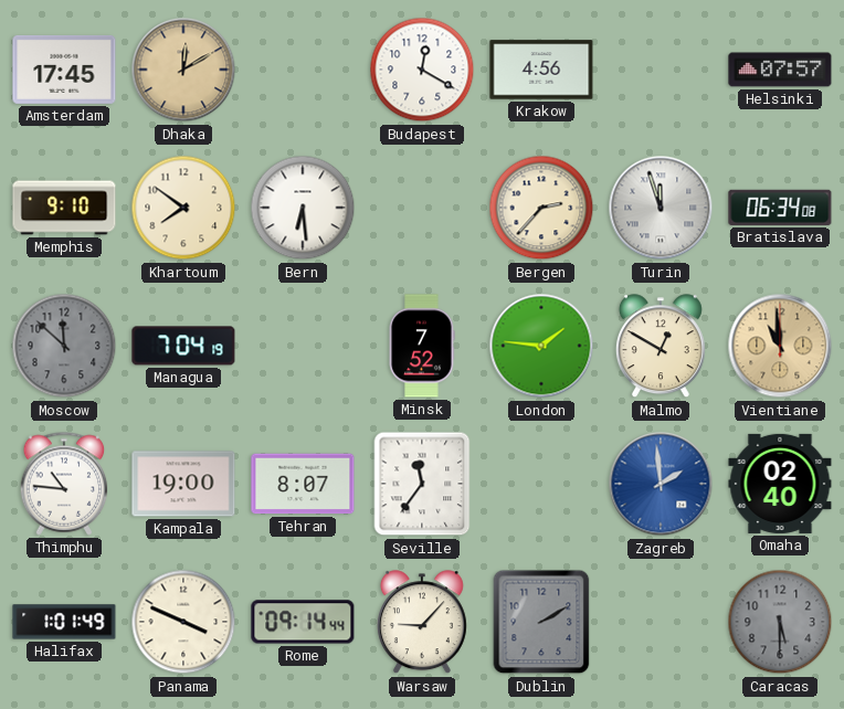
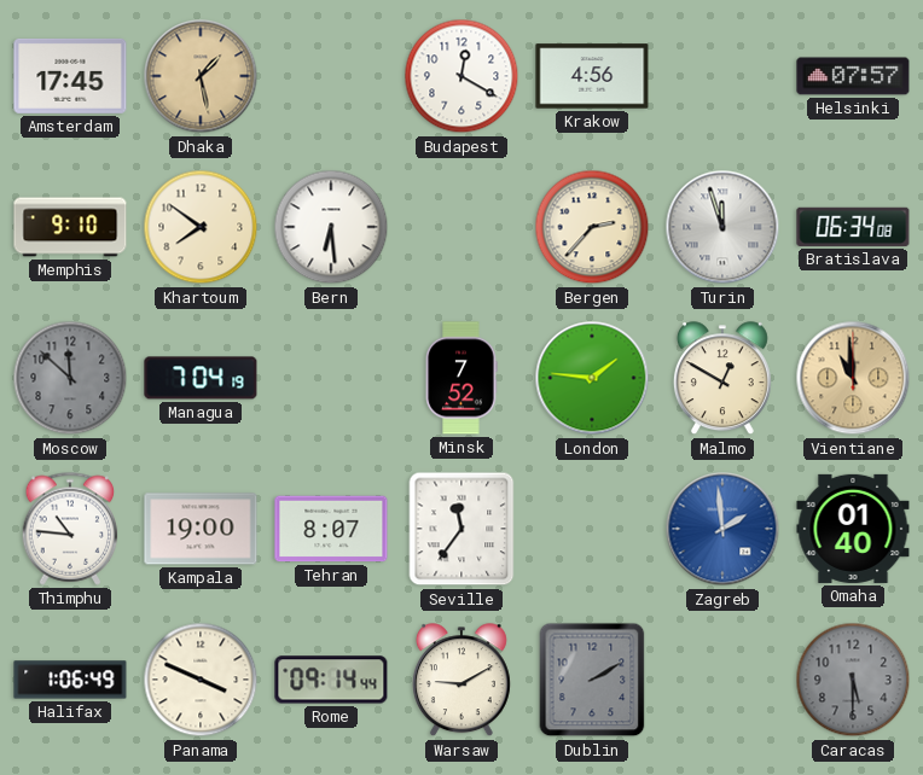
Dhaka: 12:10 -> 1:28
Omaha: 02:40 -> 01:40
Halifax: 1:01 -> 1:06
Warsaw: 9:07 -> 9:10
